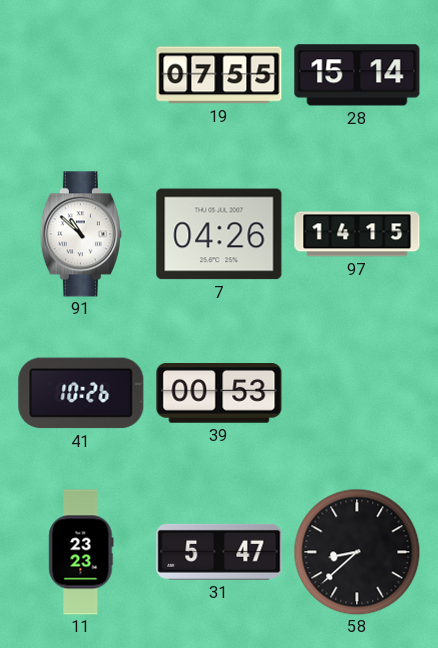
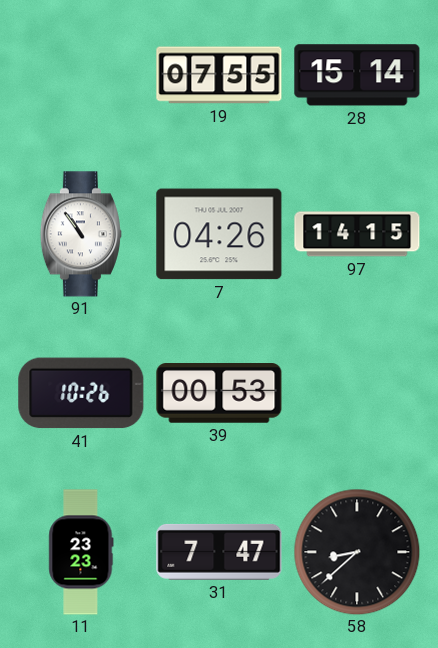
91: 10:52 -> 10:54
31: 5:47 -> 7:47
